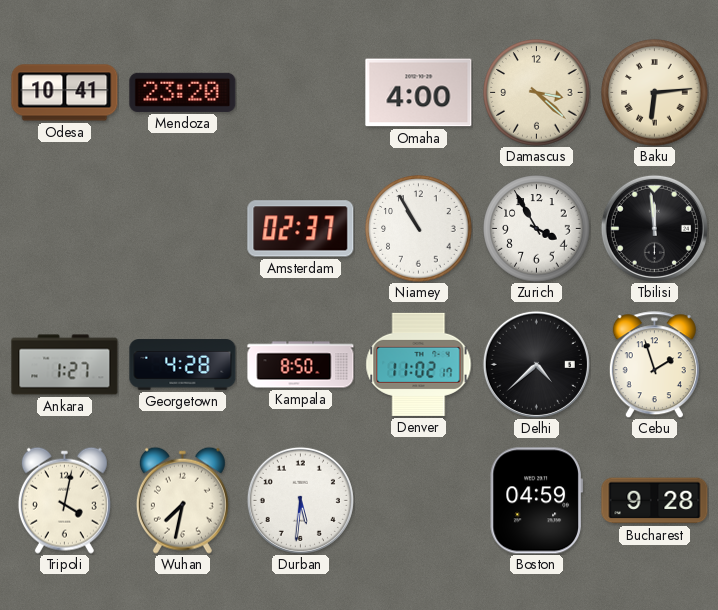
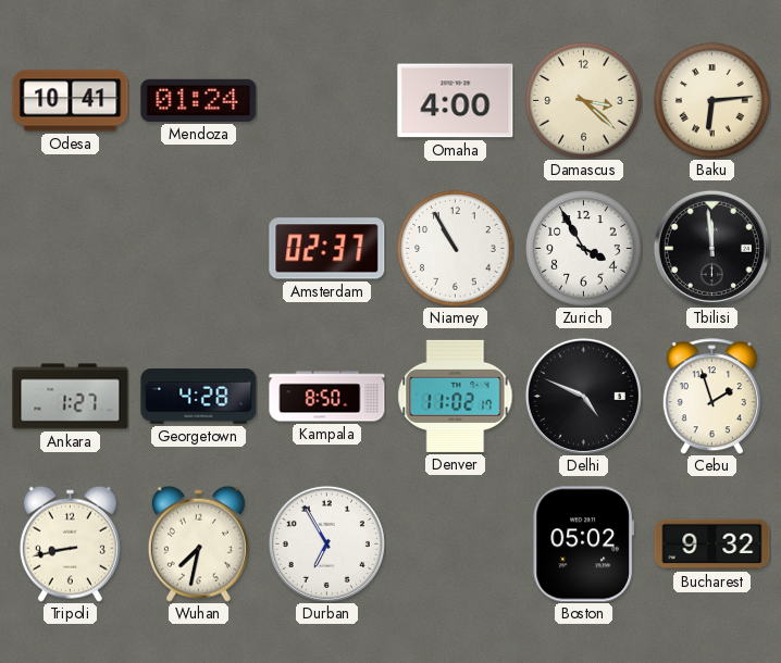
Mendoza: 23:20 -> 01:24
Delhi: 4:38 -> 4:49
Tripoli: 4:02 -> 8:43
Durban: 5:31 -> 6:55
Boston: 04:59 -> 05:02
Bucharest: 9:28 -> 9:32
